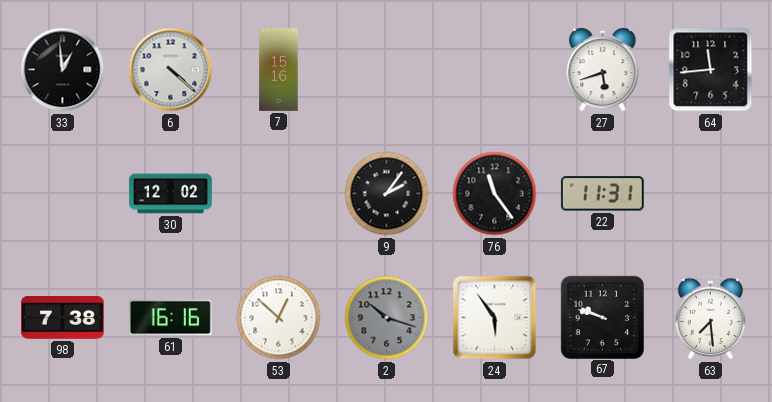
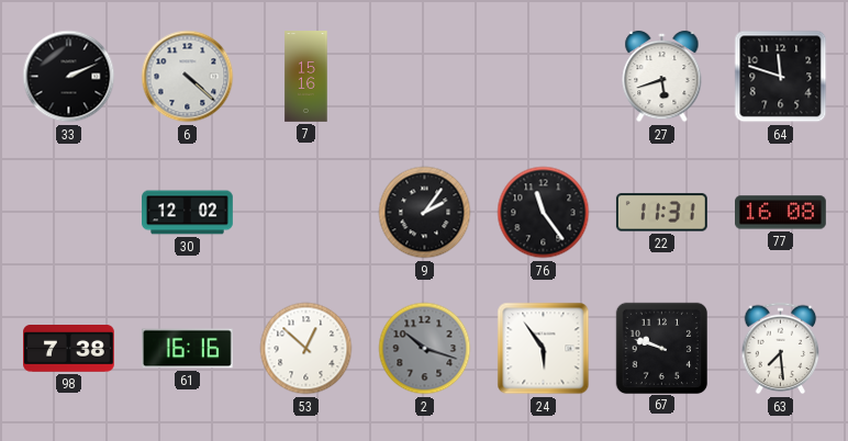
33: 12:59 -> 2:11
64: 11:44 -> 11:48
77: none -> 16:08
